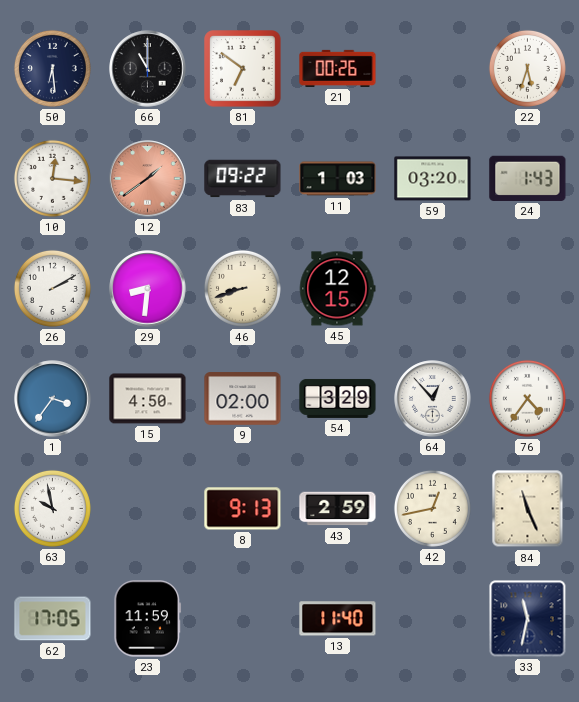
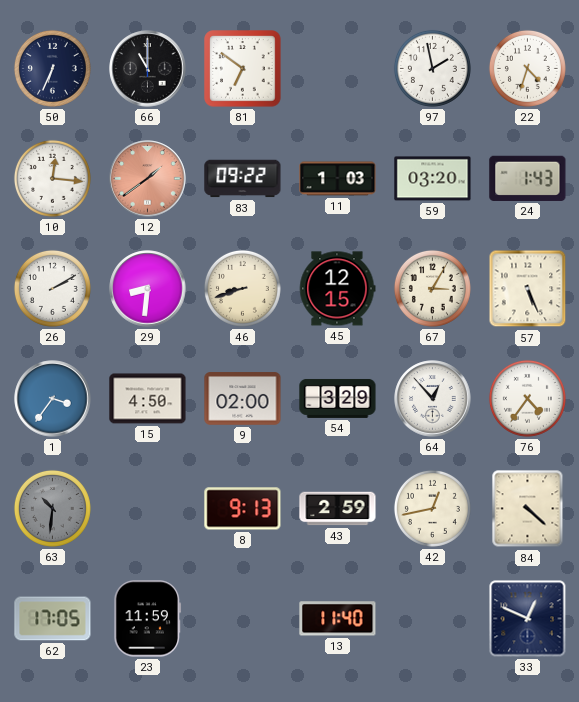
50: 6:29 -> 6:34
21: 00:26 -> none
97: none -> 1:58
22: 5:33 -> 4:33
67: none -> 3:05
57: none -> 5:26
63: 9:58 -> 10:31
63 dial: white -> grey
84: 11:26 -> 4:22
33: 11:32 -> 12:49
